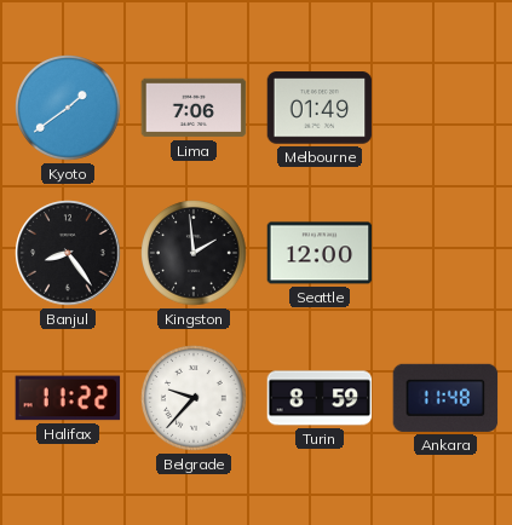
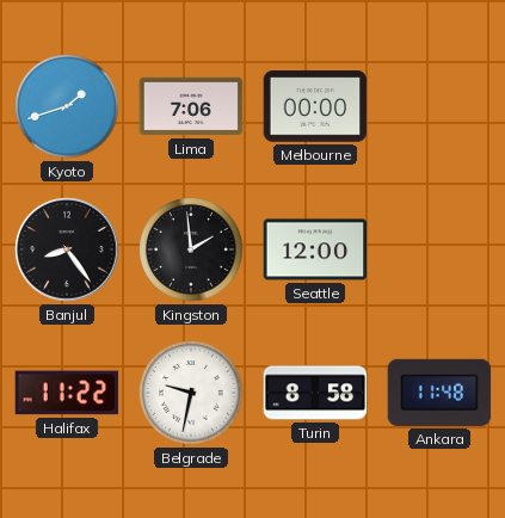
Kyoto: 1:39 -> 1:42
Melbourne: 01:49 -> 00:00
Belgrade: 9:37 -> 9:32
Turin: 8:59 -> 8:58
